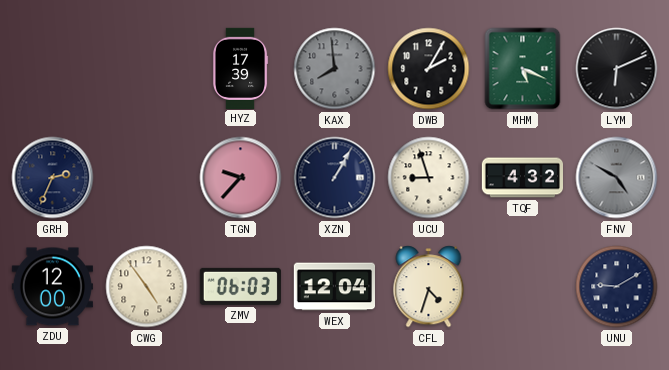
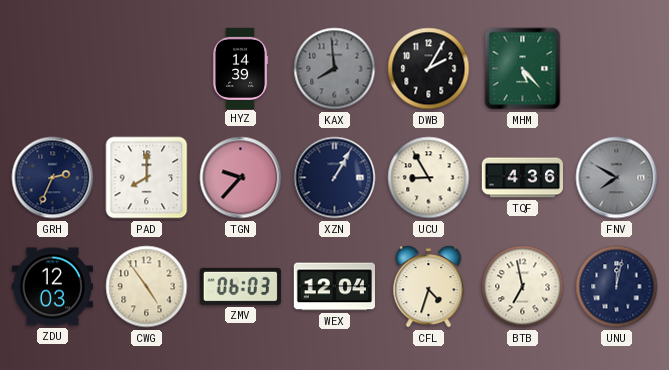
HYZ: 17:39 -> 14:39
MHM: 5:19 -> 5:23
LYM: 6:11 -> none
PAD: none -> 8:00
UCU: 8:57 -> 8:55
TQF: 4:32 -> 4:36
FNV: 4:50 -> 7:50
ZDU: 12:00 -> 12:03
BTB: none -> 6:58
UNU: 9:10 -> 12:02
